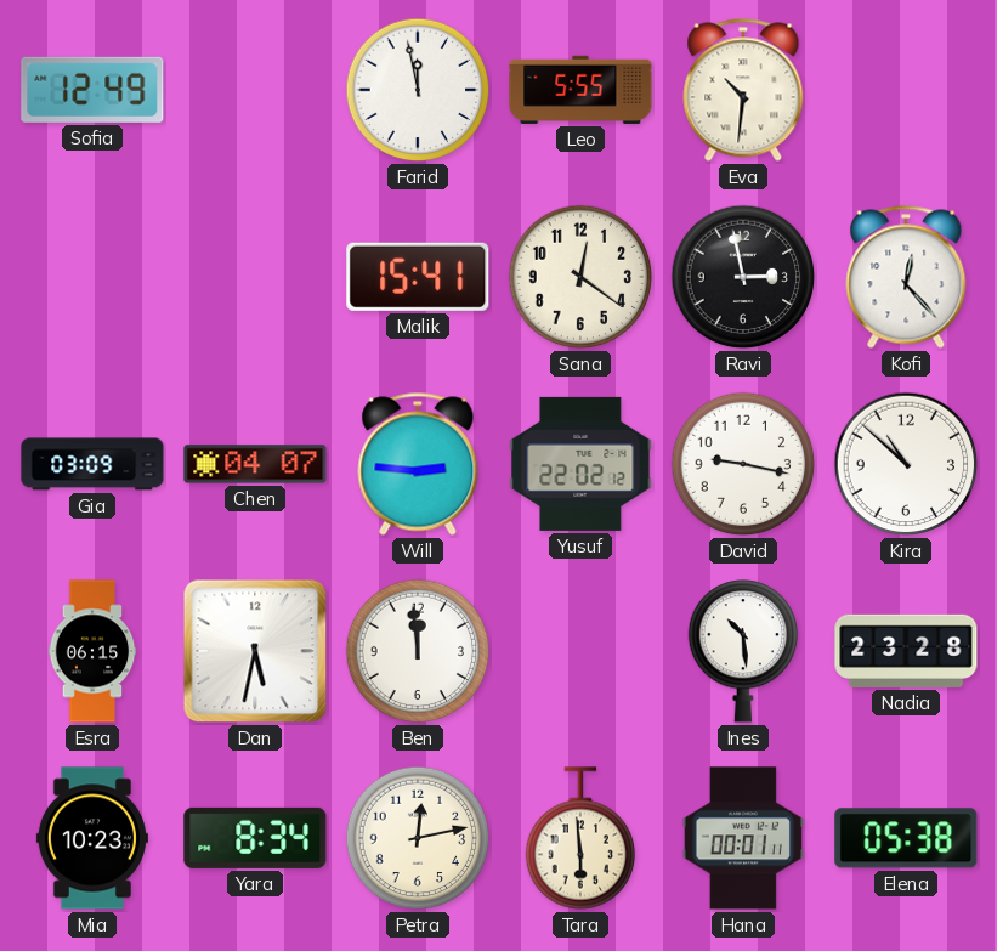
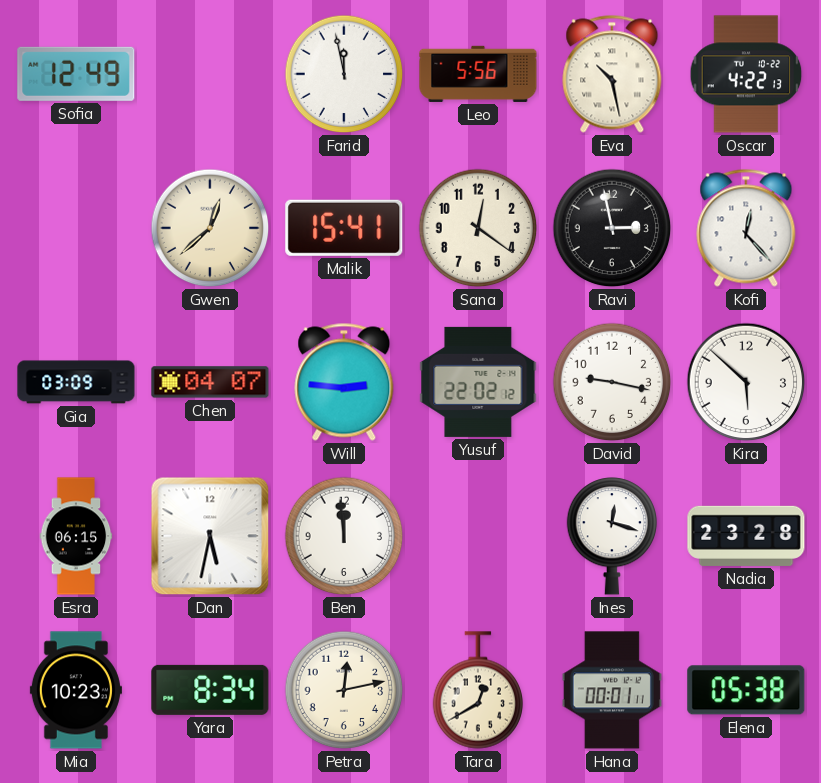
Leo: 5:55 -> 5:56
Eva: 10:31 -> 10:28
Oscar: none -> 4:22
Gwen: none -> 12:38
Kira: 10:52 -> 5:52
Ines: 10:29 -> 12:18
Tara: 5:59 -> 12:40
